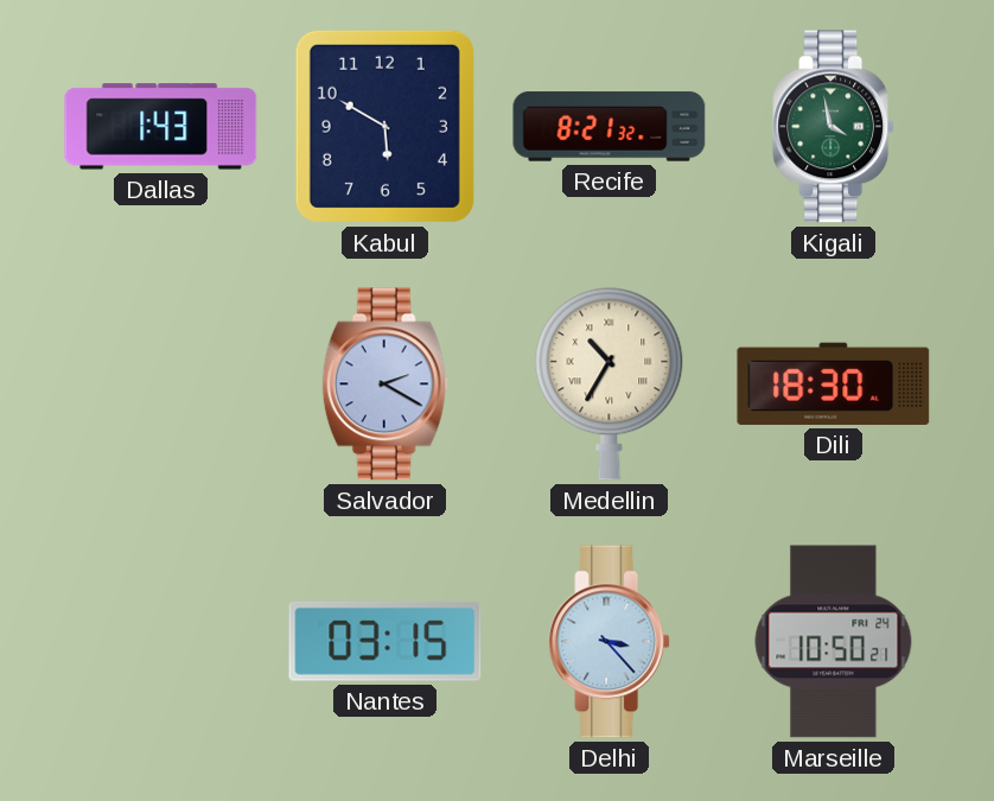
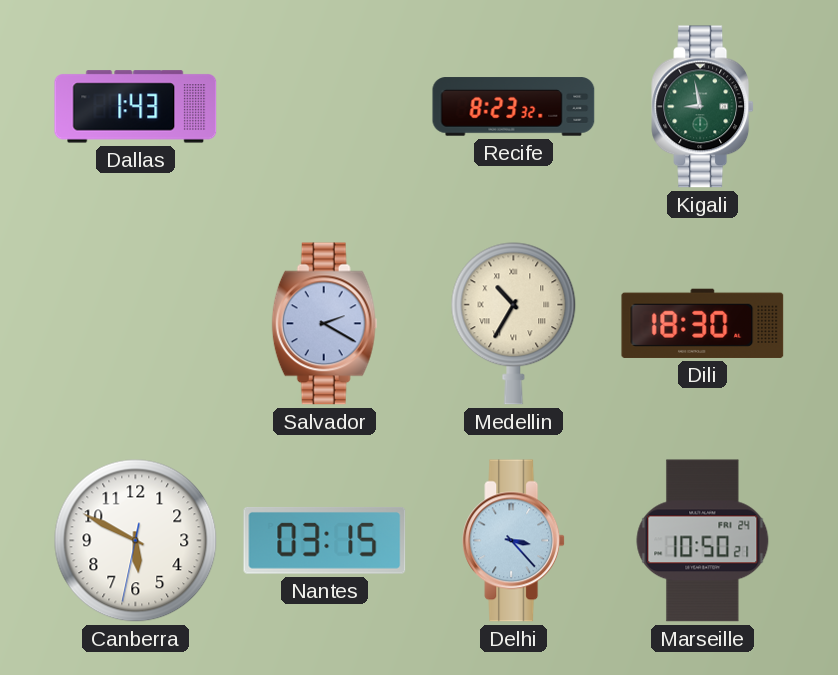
Kabul: 5:50 -> none
Recife: 8:21 -> 8:23
Kigali: 3:58 -> 8:58
Canberra: none -> 5:49
